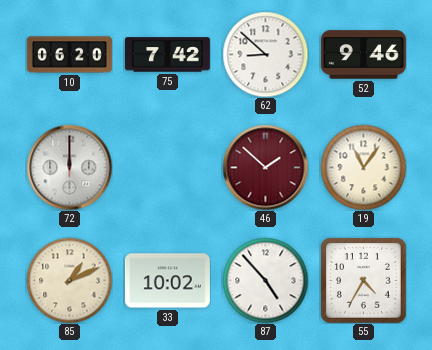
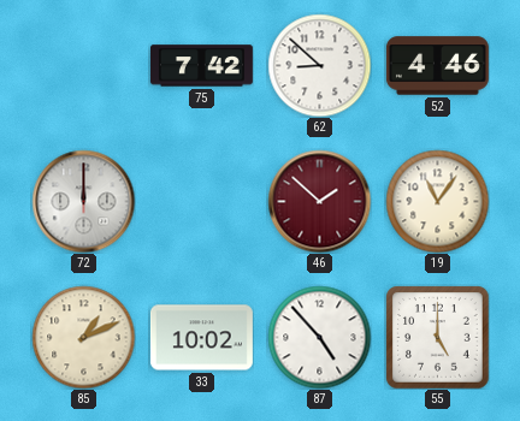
10: 06:20 -> none
52: 9:46 -> 4:46
55: 4:35 -> 5:00
